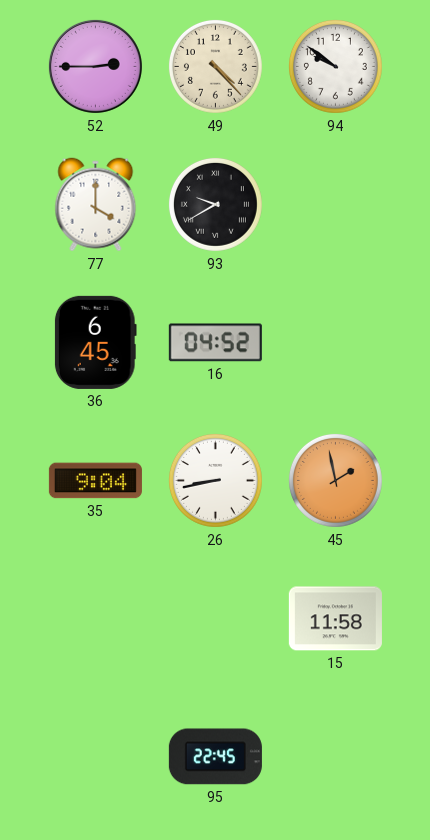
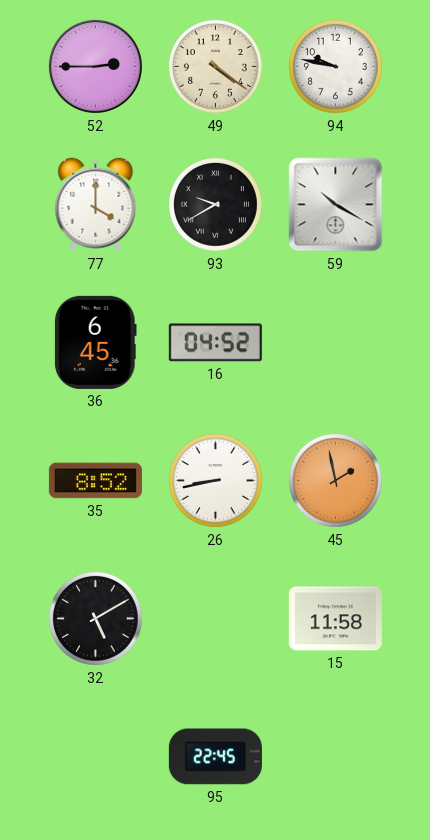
49: 4:23 -> 4:21
94: 9:51 -> 9:47
59: none -> 10:20
35: 9:04 -> 8:52
32: none -> 5:10
